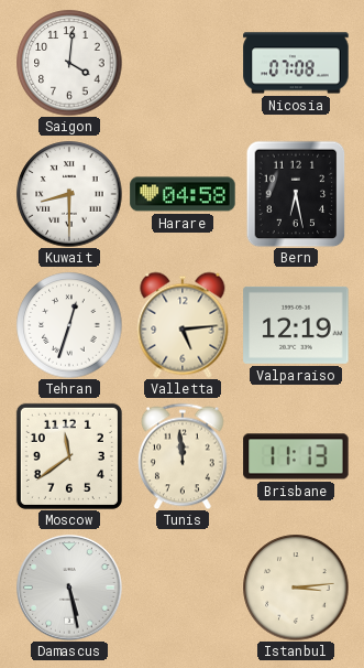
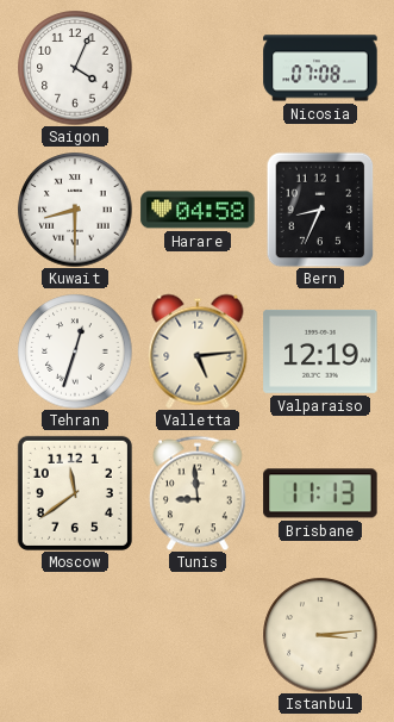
Saigon: 4:01 -> 4:04
Bern: 6:28 -> 8:34
Tunis: 11:59 -> 8:59
Damascus: 5:28 -> none
